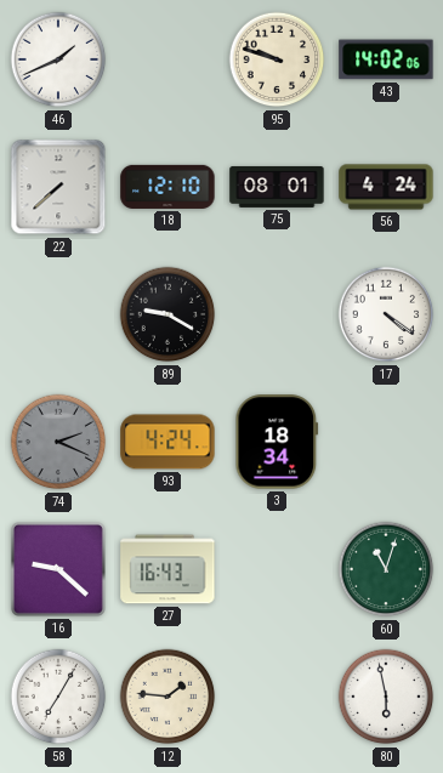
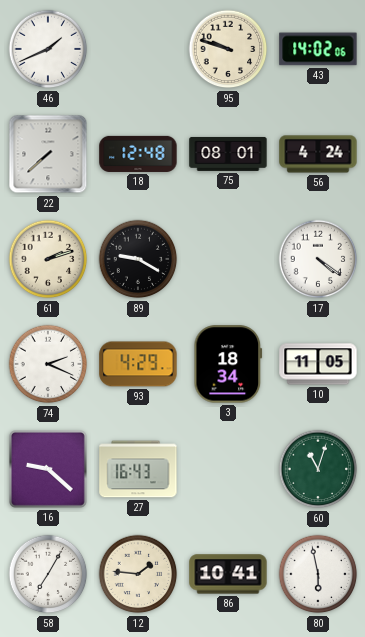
18: 12:10 -> 12:48
61: none -> 2:12
74 dial: grey -> white
93: 4:24 -> 4:29
10: none -> 11:05
86: none -> 10:41
